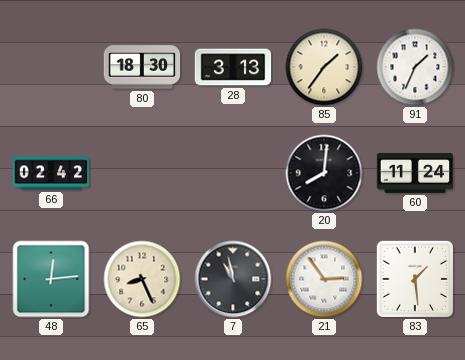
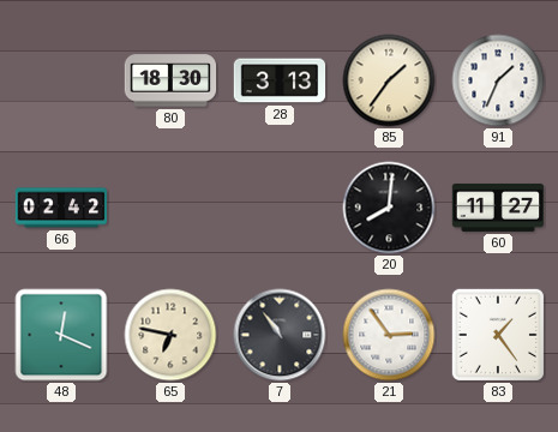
60: 11:24 -> 11:27
48: 12:14 -> 12:19
65: 8:26 -> 6:47
7: 10:58 -> 10:54
83: 1:29 -> 1:24
